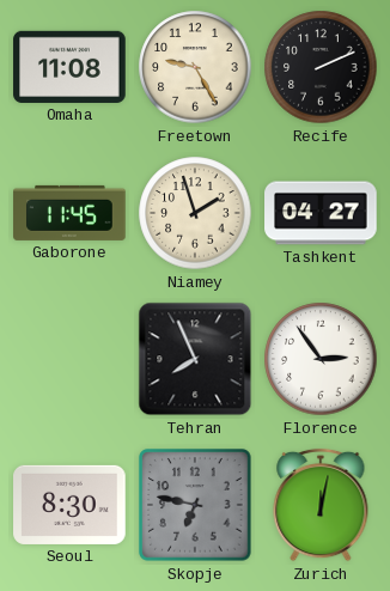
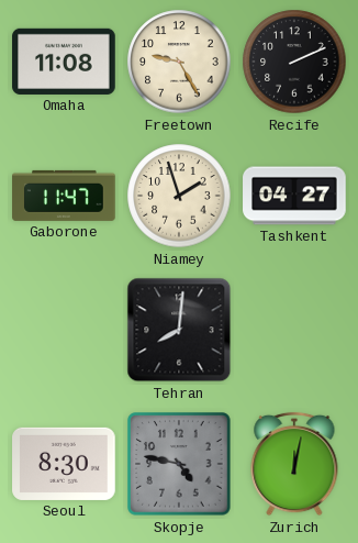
Gaborone: 11:45 -> 11:47
Tehran: 7:56 -> 8:01
Florence: 2:54 -> none
Skopje: 6:47 -> 4:47
